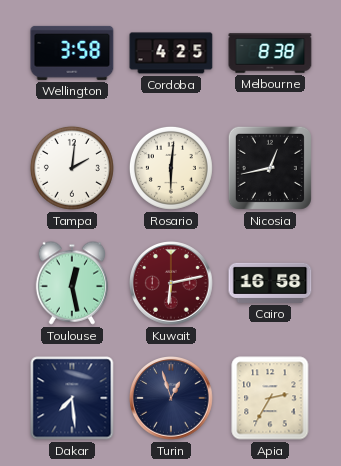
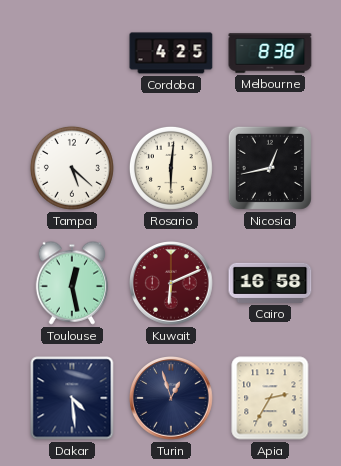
Wellington: 3:58 -> none
Tampa: 2:01 -> 5:22
Kuwait: 6:13 -> 6:11
Dakar: 7:29 -> 4:29
